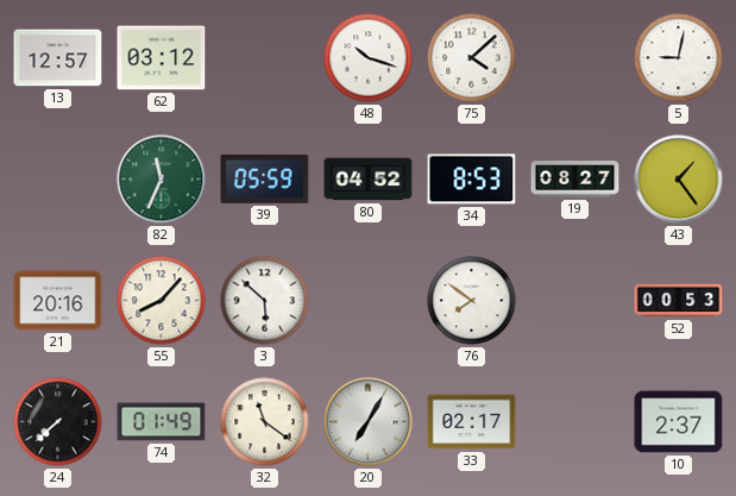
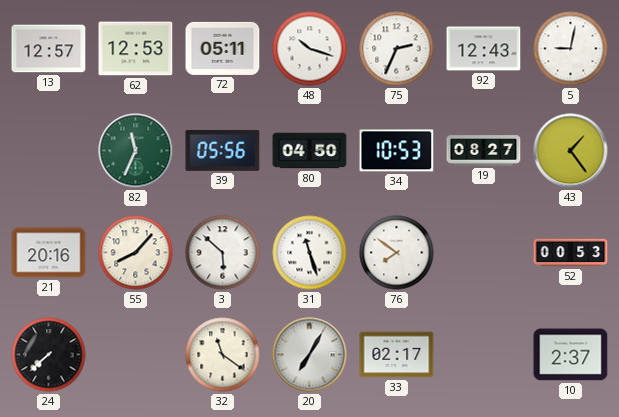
62: 03:12 -> 12:53
72: none -> 05:11
75: 4:08 -> 2:34
92: none -> 12:43
39: 05:59 -> 05:56
80: 04:52 -> 04:50
34: 8:53 -> 10:53
31: none -> 11:27
74: 01:49 -> none
